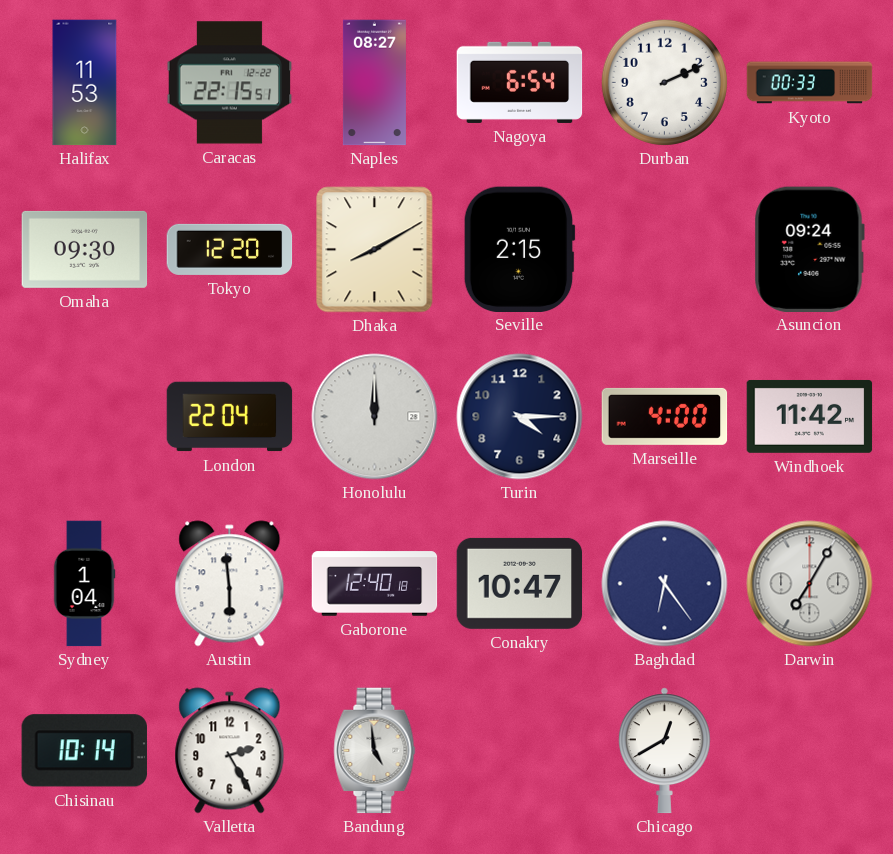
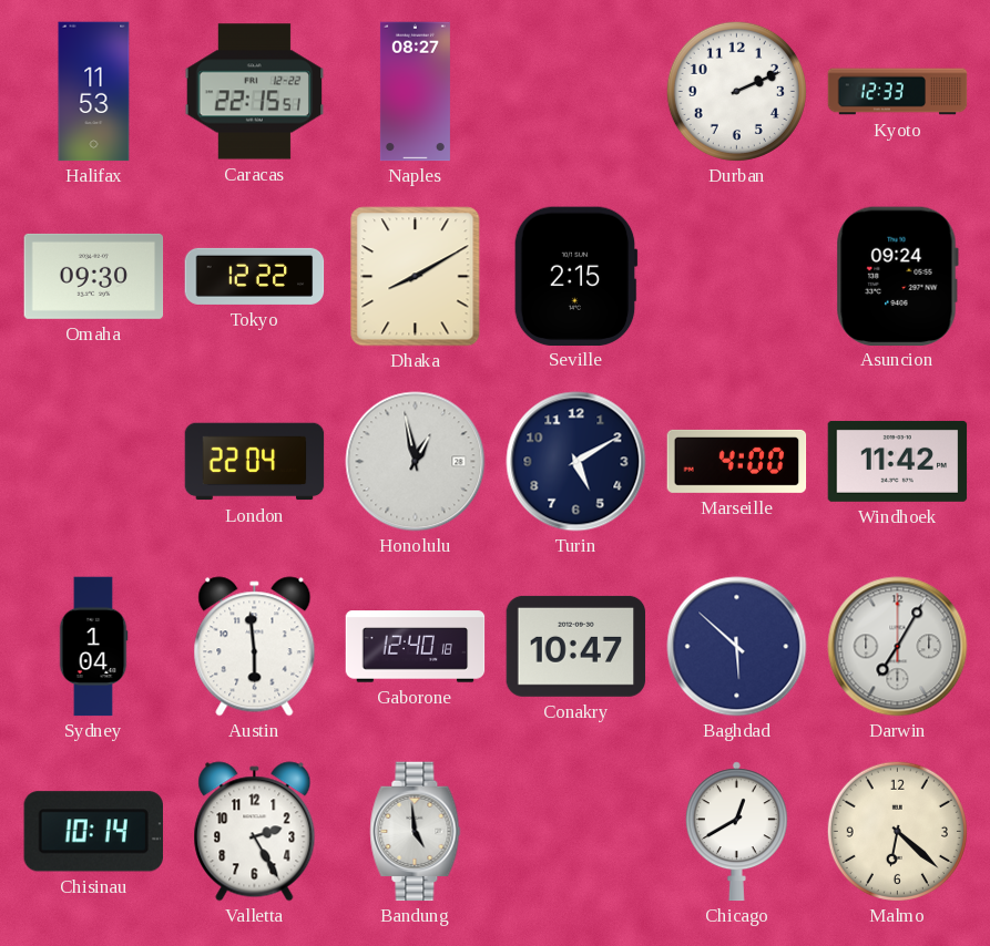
Nagoya: 6:54 -> none
Kyoto: 00:33 -> 12:33
Tokyo: 12:20 -> 12:22
Honolulu: 12:00 -> 12:58
Turin: 4:15 -> 5:10
Baghdad: 6:24 -> 5:52
Malmo: none -> 6:22
